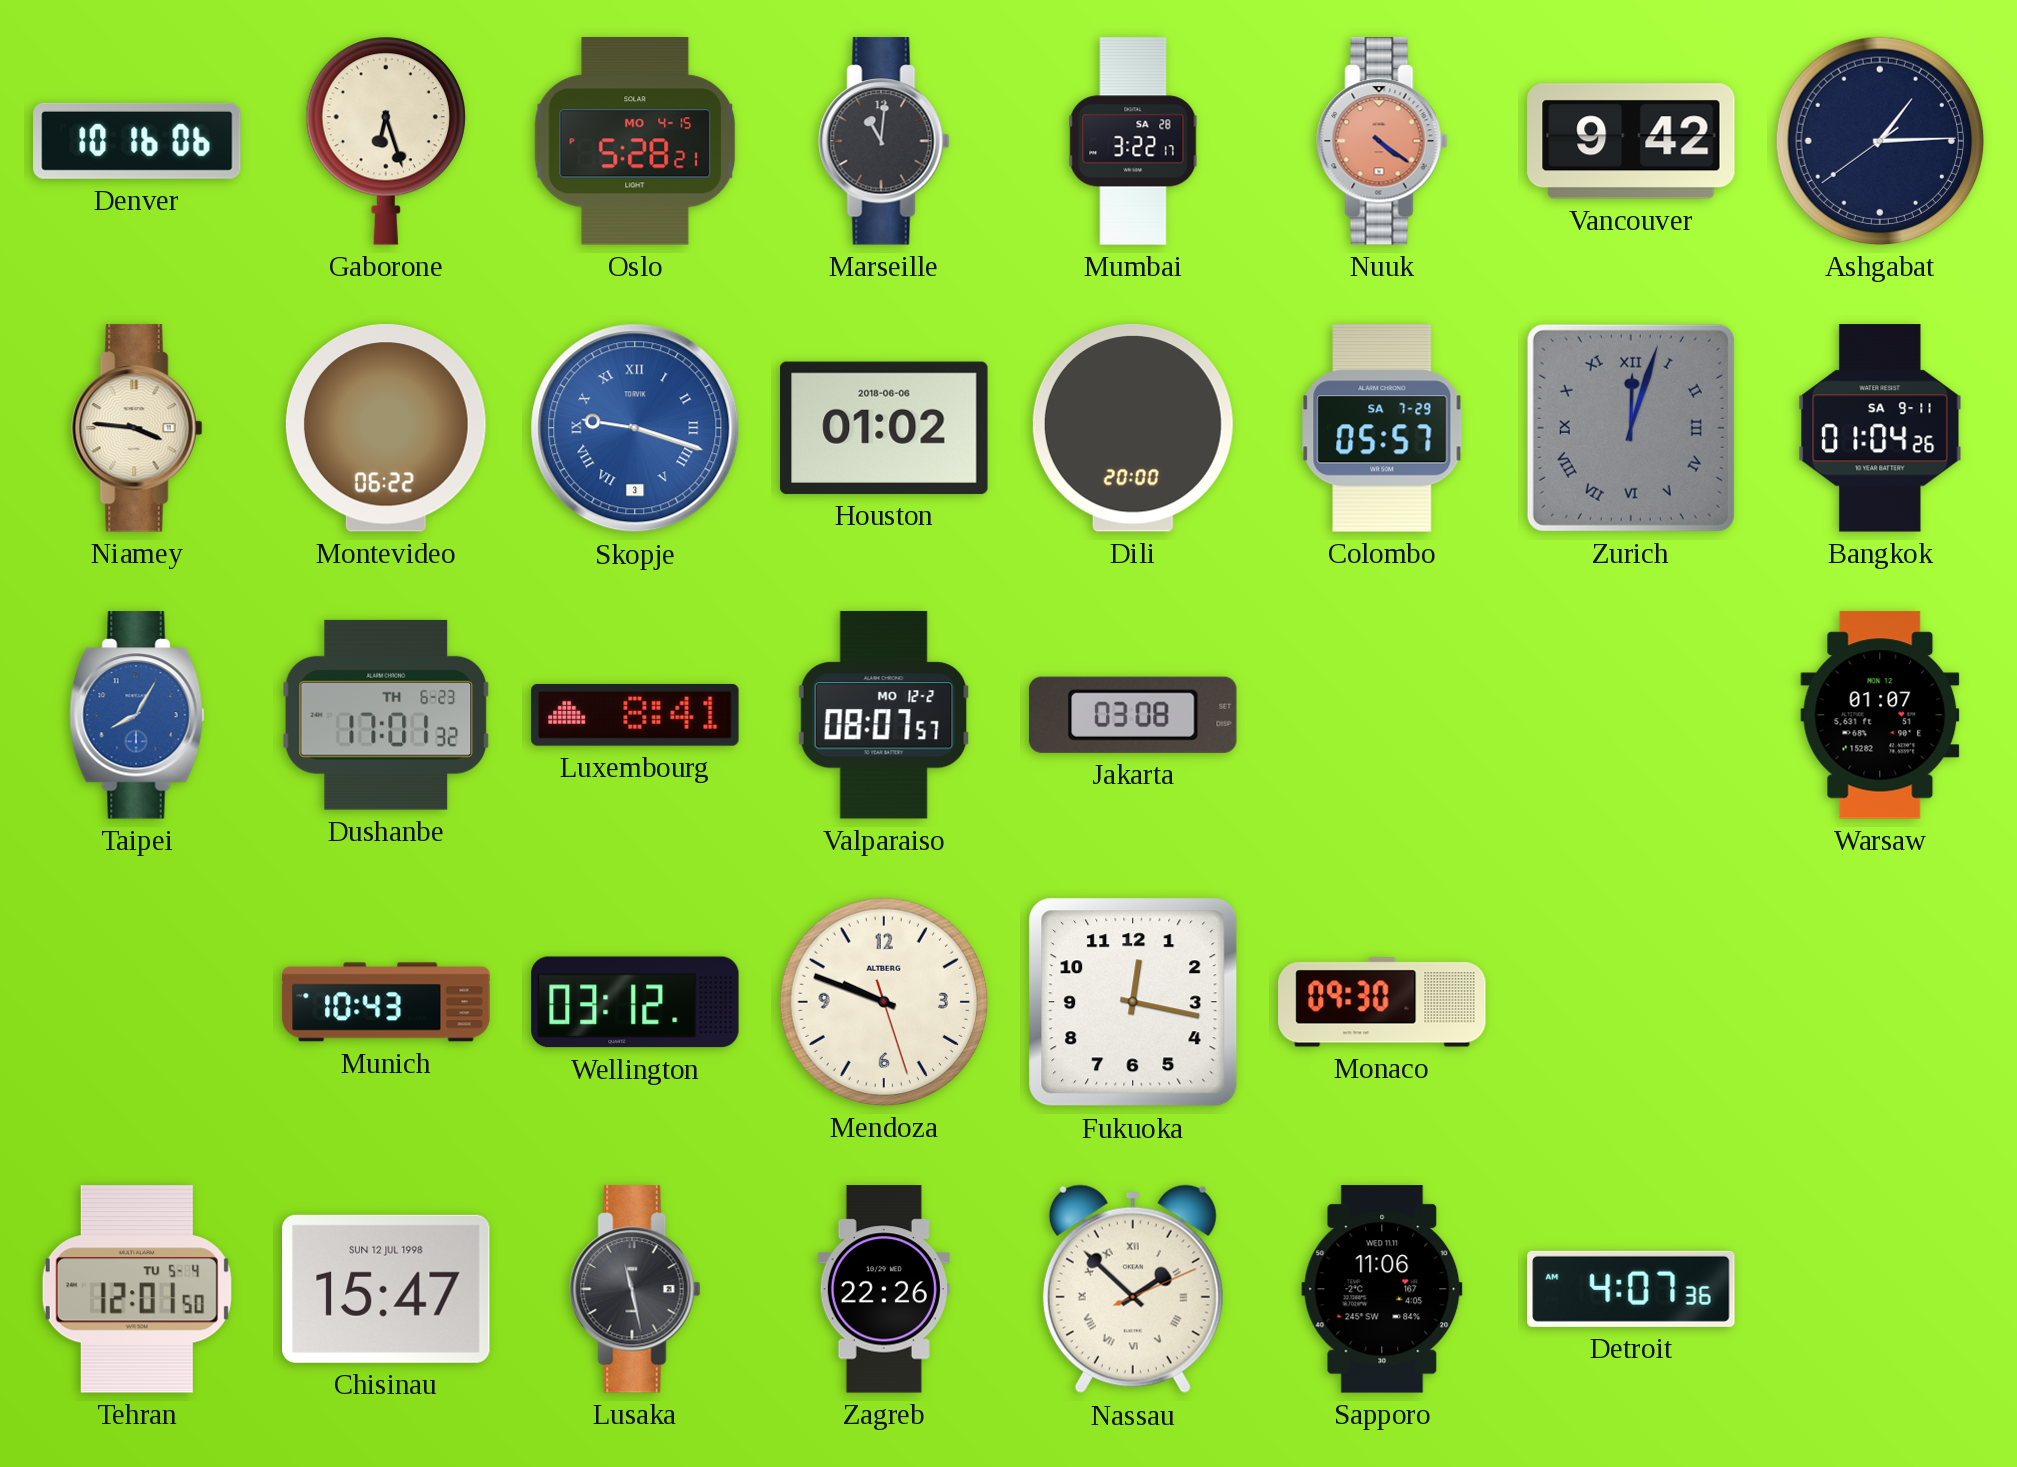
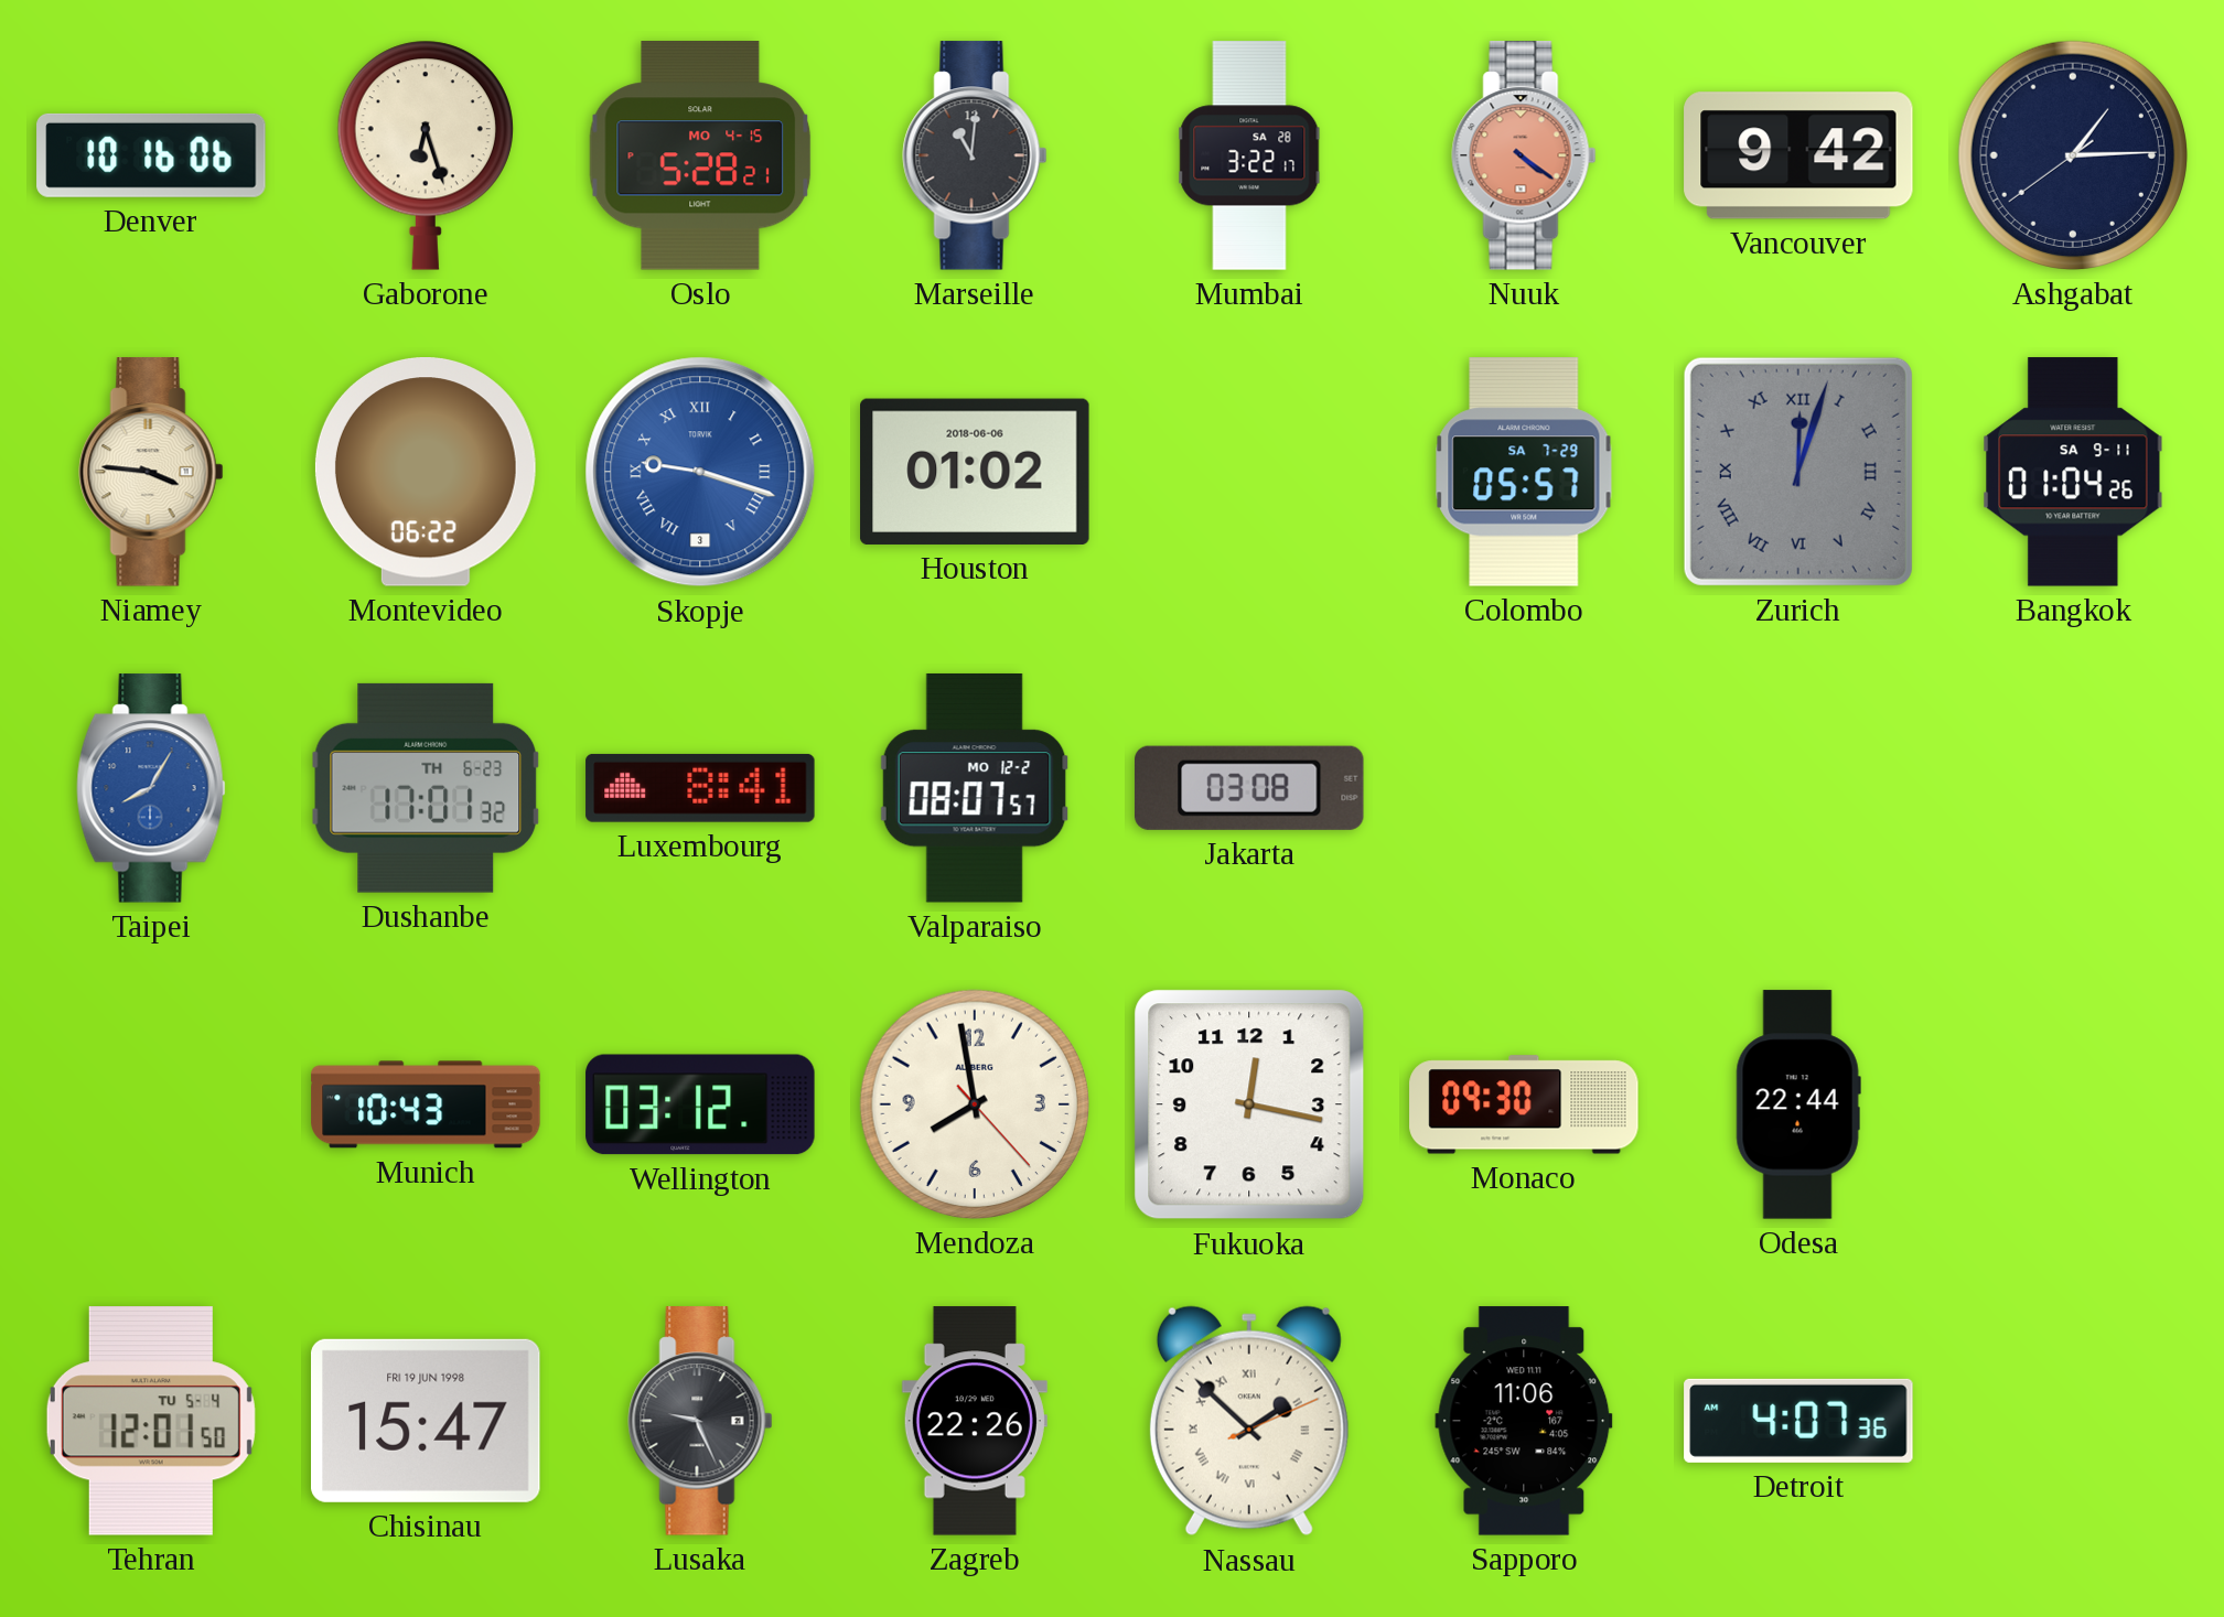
Dili: 20:00 -> none
Warsaw: 01:07 -> none
Mendoza: 9:48 -> 7:58
Odesa: none -> 22:44
Chisinau date: SUN 12 JUL 1998 -> FRI 19 JUN 1998
Lusaka: 11:28 -> 9:26
